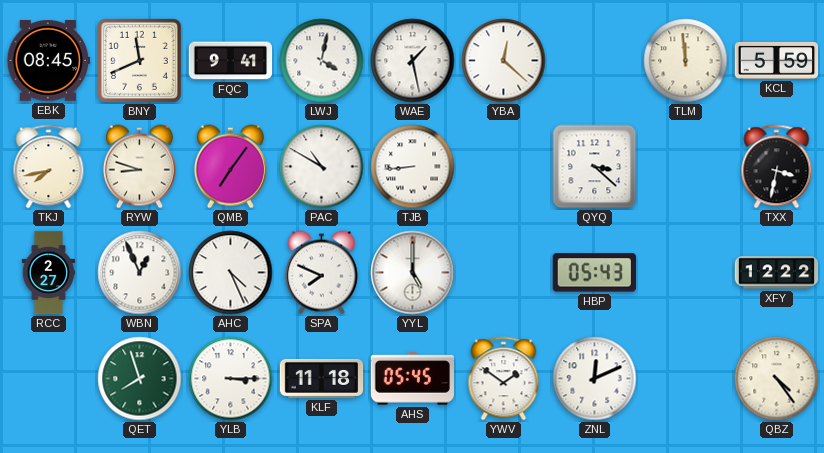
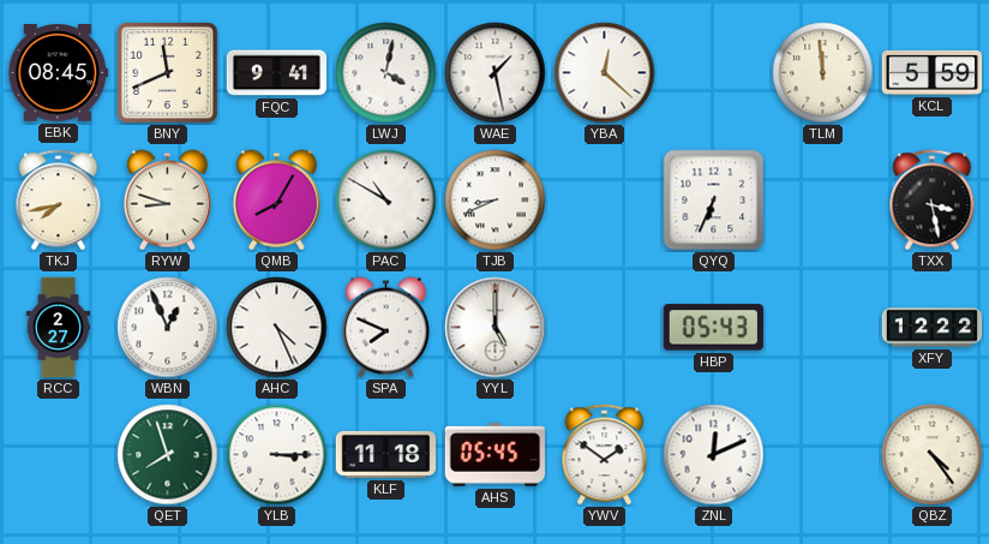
QMB: 7:06 -> 8:05
TJB: 8:44 -> 8:41
QYQ: 3:22 -> 6:34
TXX: 3:32 -> 3:28
